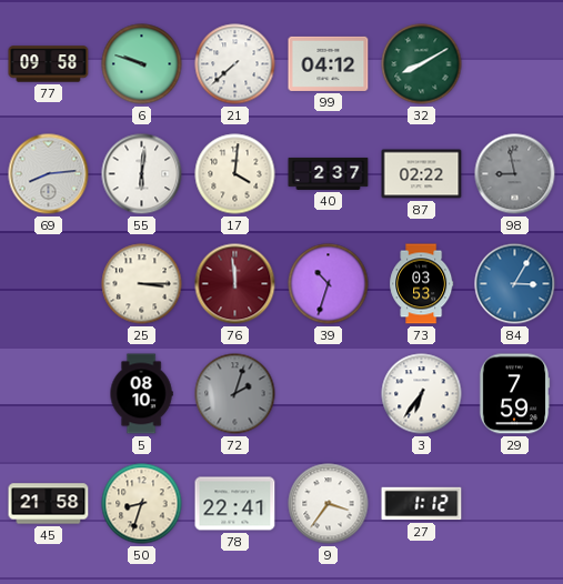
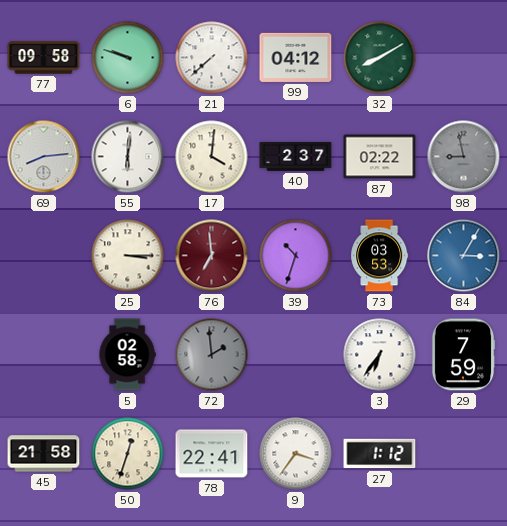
76: 11:59 -> 6:59
5: 08:10 -> 02:58
72: 2:03 -> 1:59
50: 8:33 -> 12:33
